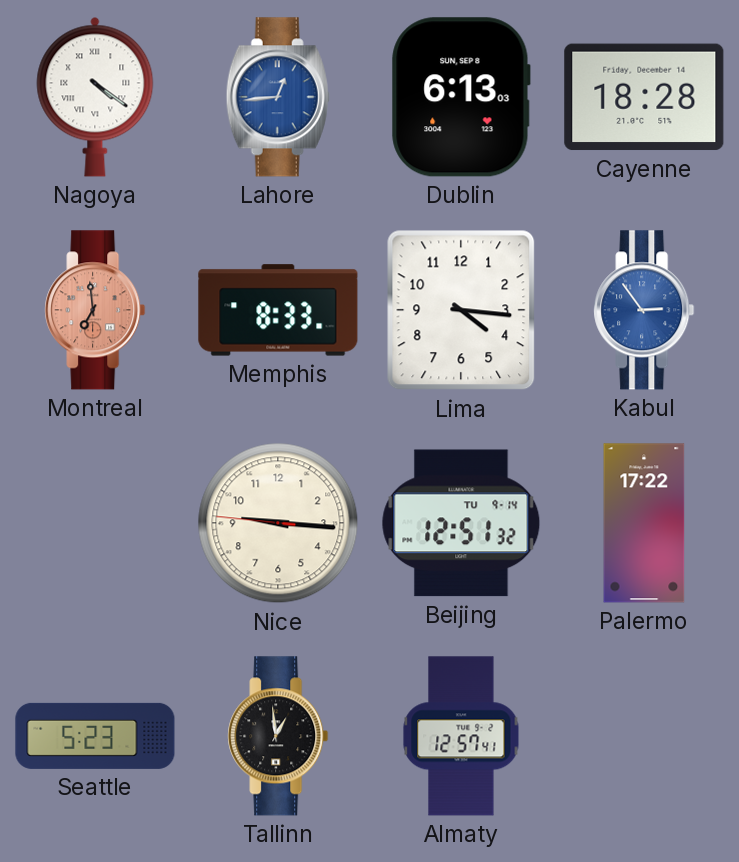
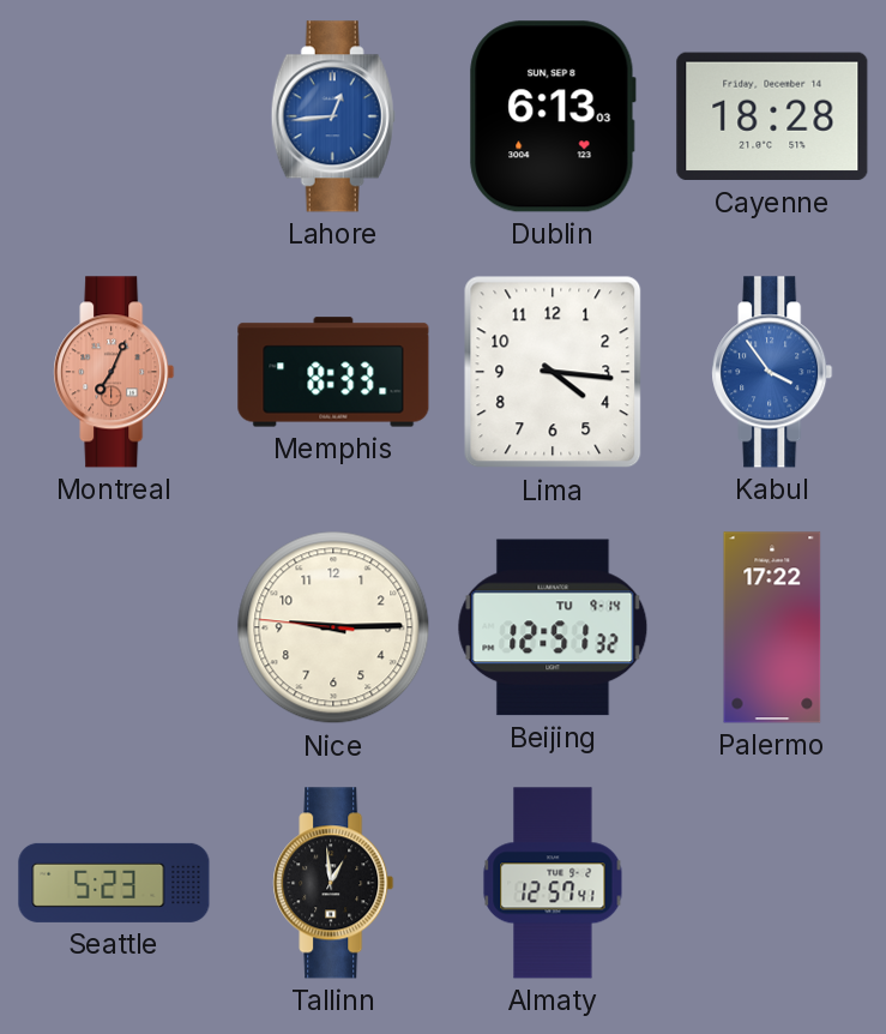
Nagoya: 4:21 -> none
Montreal: 6:59 -> 7:04
Kabul: 2:54 -> 3:54
Nice: 9:15 -> 9:14
